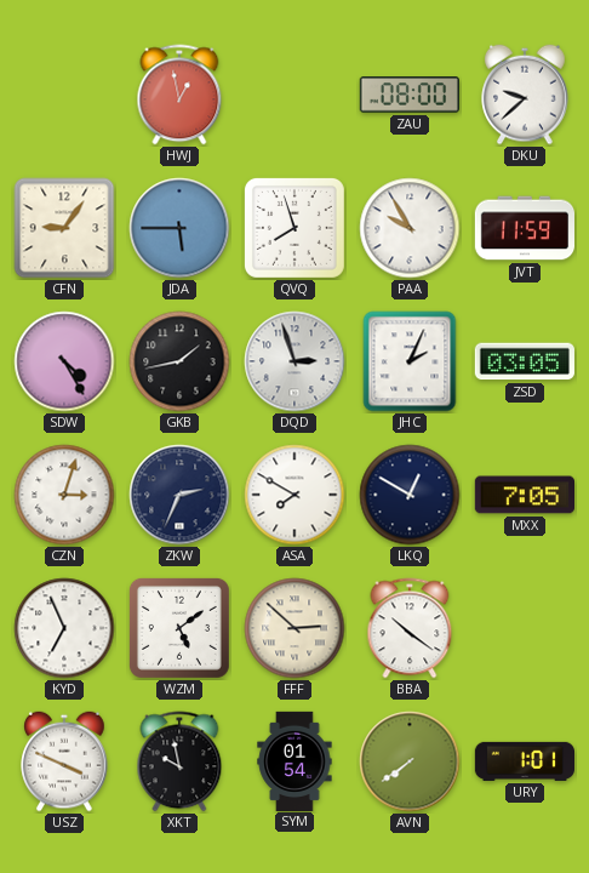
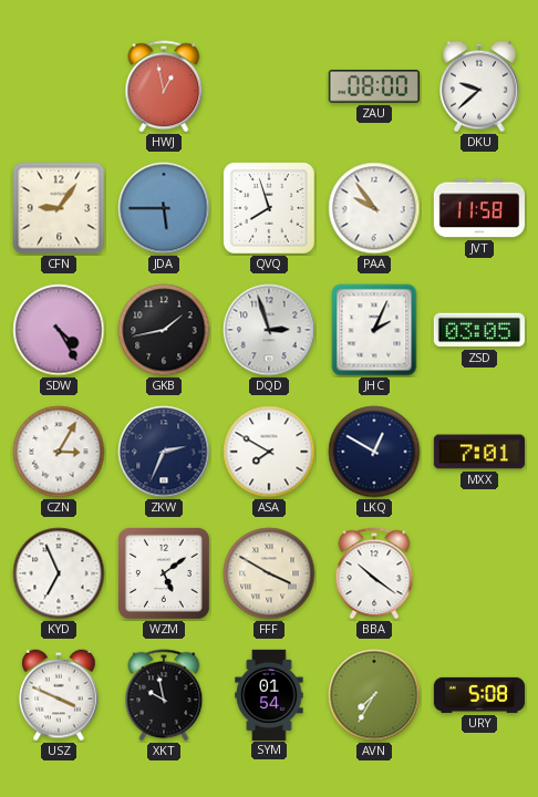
PAA: 9:55 -> 9:54
JVT: 11:59 -> 11:58
CZN: 3:03 -> 3:05
MXX: 7:05 -> 7:01
FFF: 2:52 -> 3:50
AVN: 7:39 -> 7:35
URY: 1:01 -> 5:08
